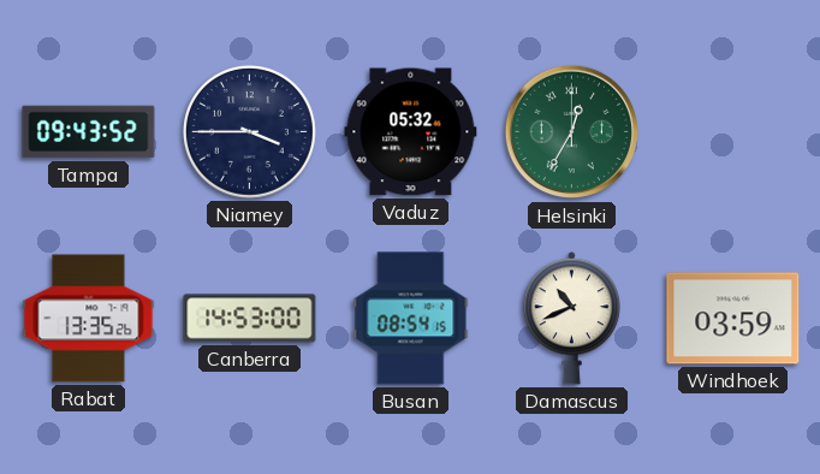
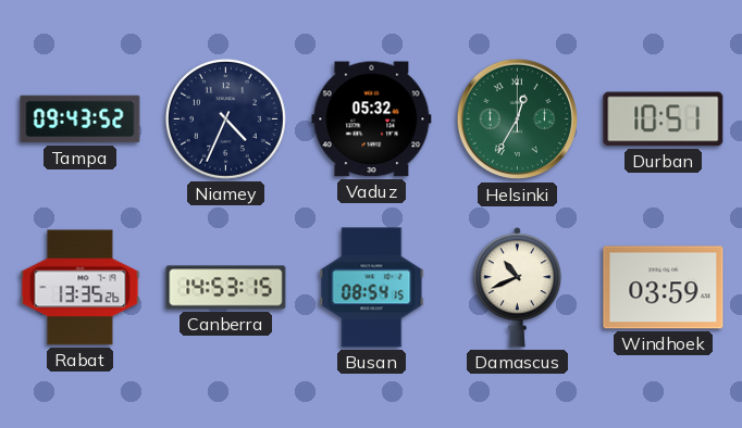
Niamey: 3:45 -> 4:34
Durban: none -> 10:51
Canberra: 14:53:00 -> 14:53:15
